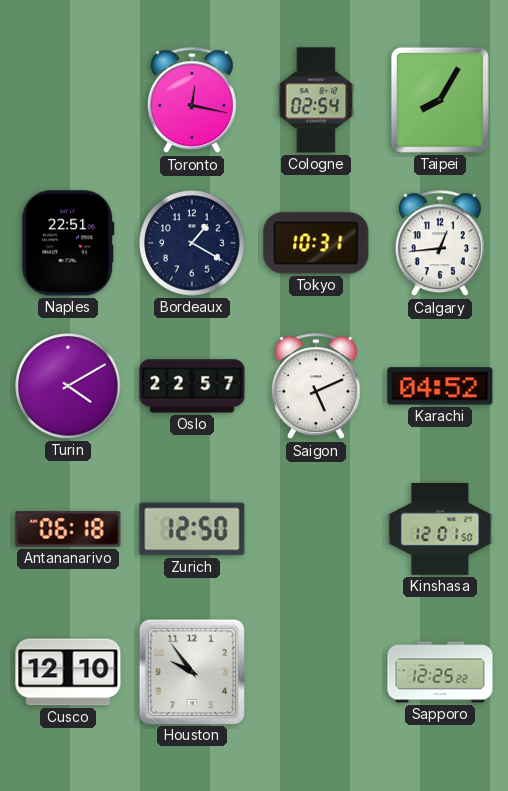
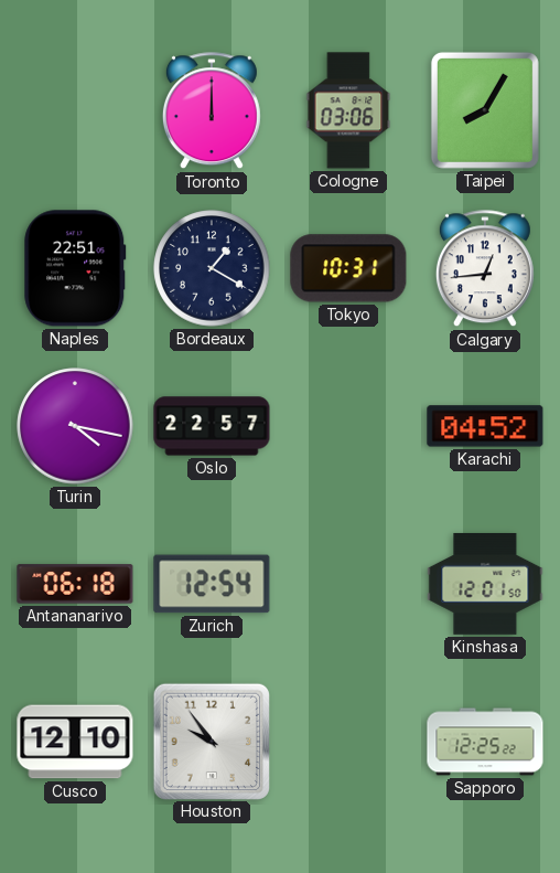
Toronto: 12:17 -> 12:00
Cologne: 02:54 -> 03:06
Turin: 4:10 -> 4:17
Saigon: 5:11 -> none
Zurich: 12:50 -> 12:54
